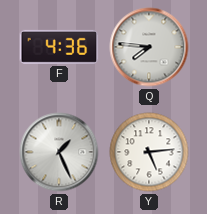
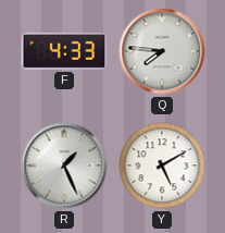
F: 4:36 -> 4:33
Y: 5:14 -> 5:10
